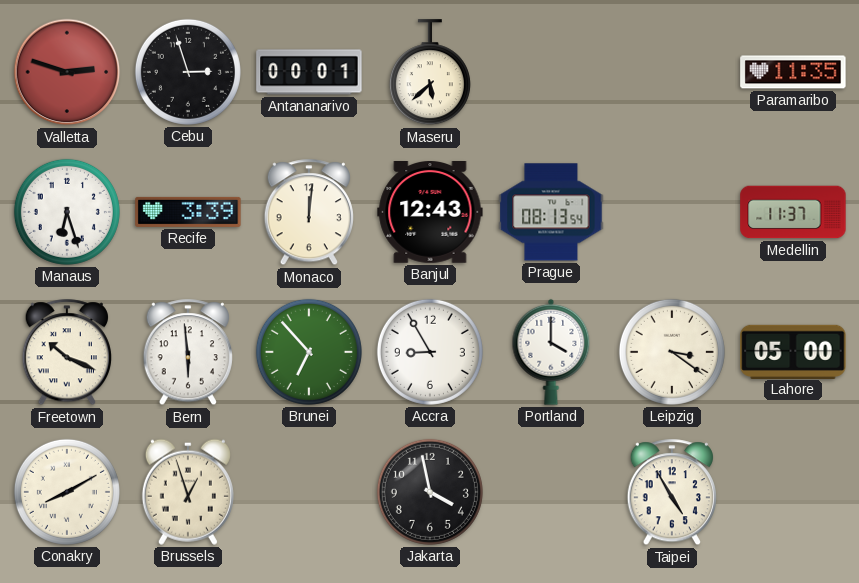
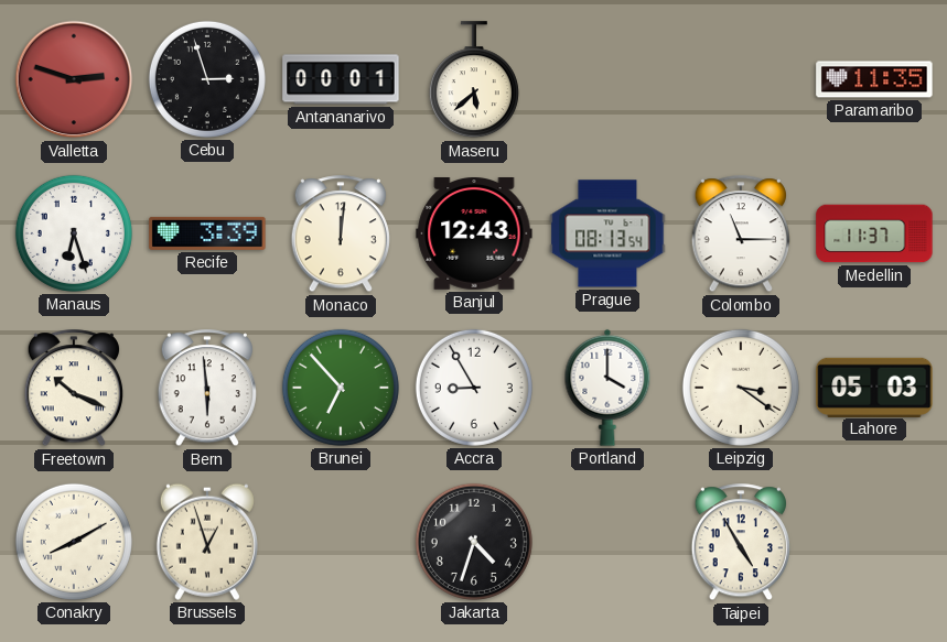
Colombo: none -> 11:15
Lahore: 05:00 -> 05:03
Jakarta: 3:58 -> 4:33
